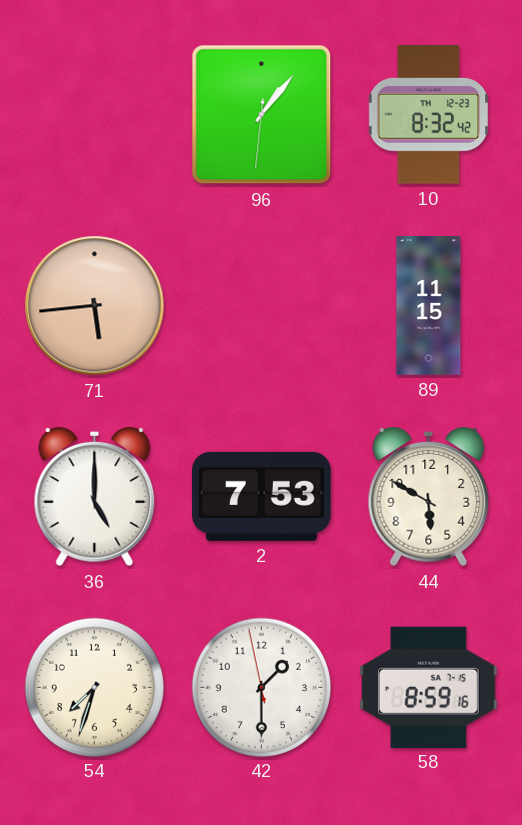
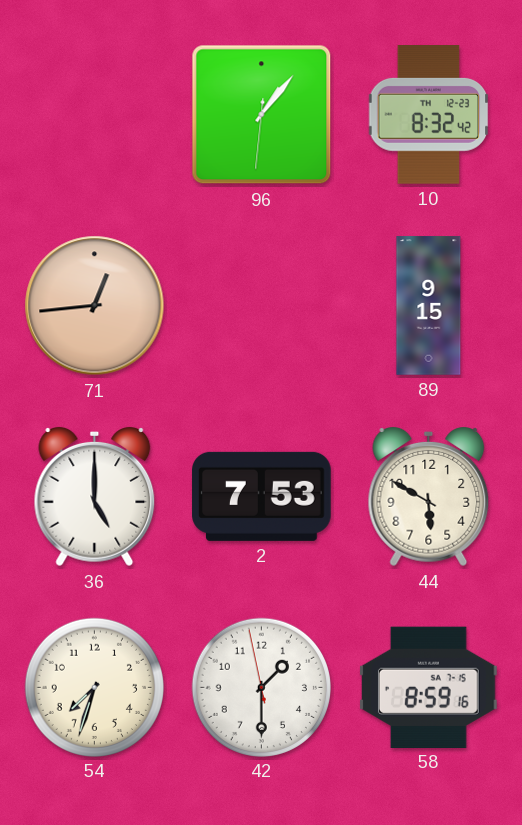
71: 5:44 -> 12:44
89: 11:15 -> 9:15
